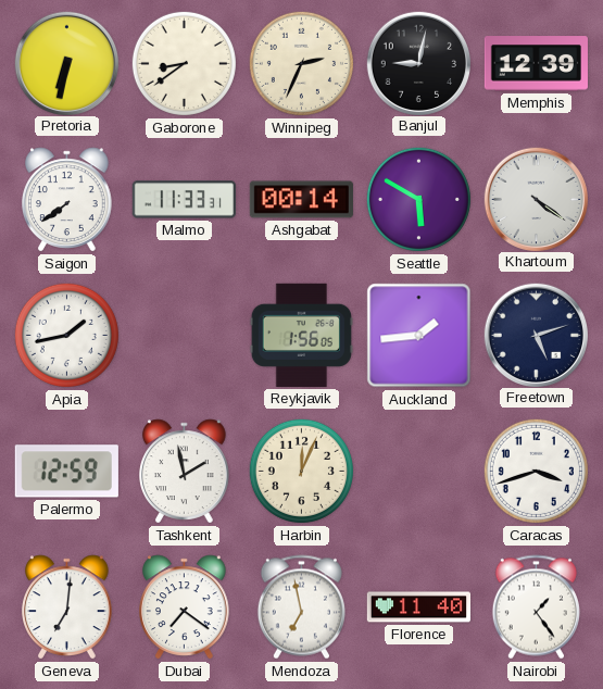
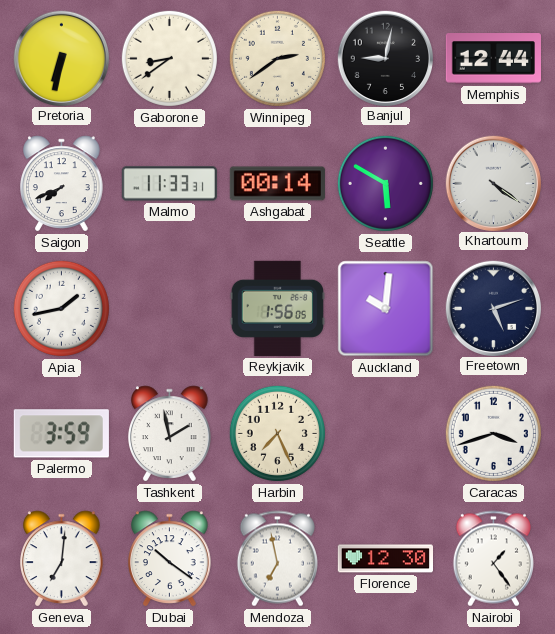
Winnipeg: 2:34 -> 2:39
Memphis: 12:39 -> 12:44
Saigon: 7:39 -> 7:41
Auckland: 1:44 -> 10:01
Palermo: 12:59 -> 3:59
Harbin: 12:04 -> 7:26
Dubai: 7:21 -> 10:21
Florence: 11:40 -> 12:30
